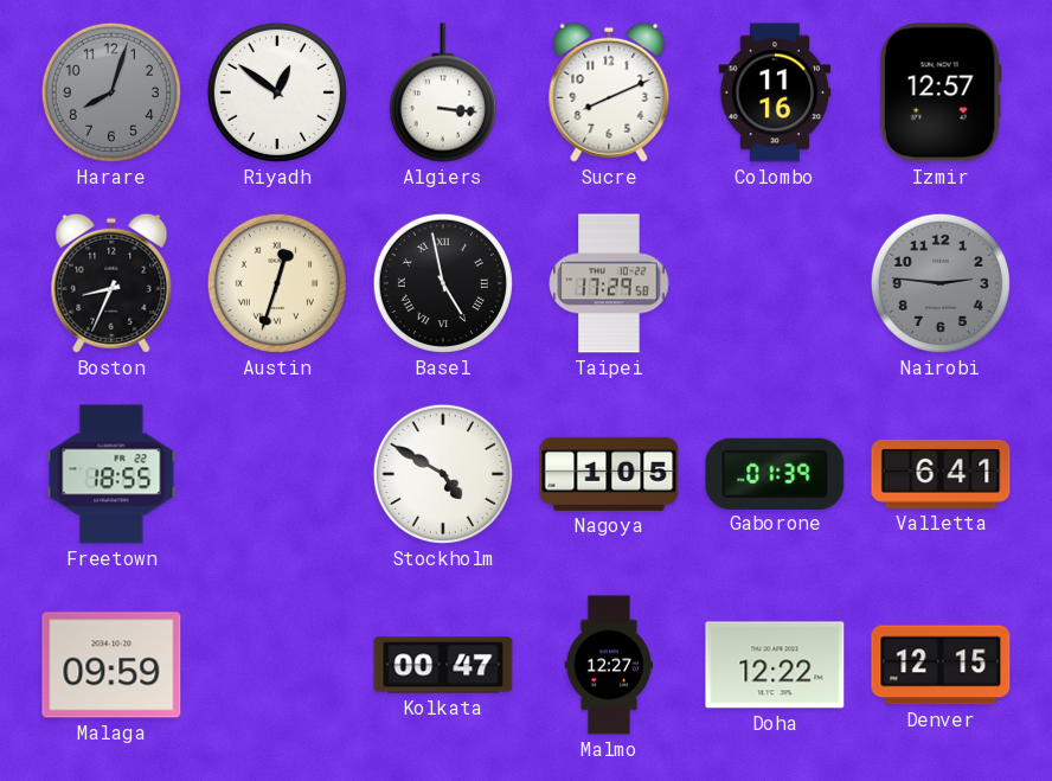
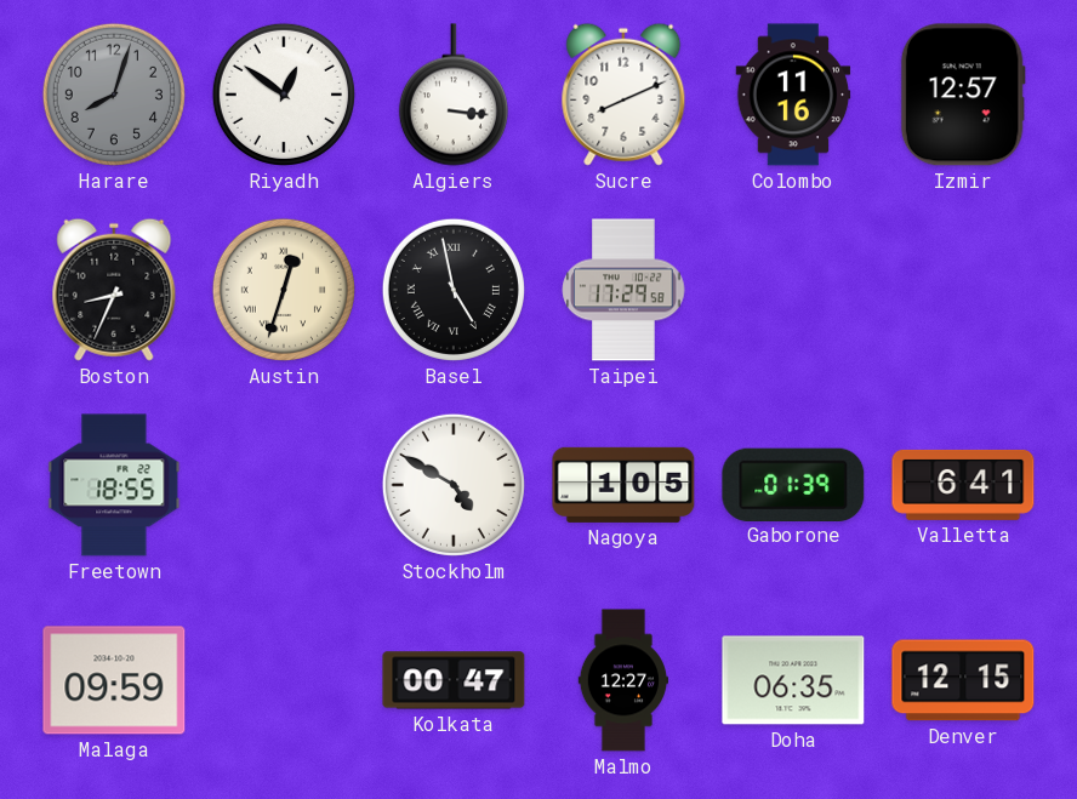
Nairobi: 2:46 -> none
Doha: 12:22 -> 06:35
